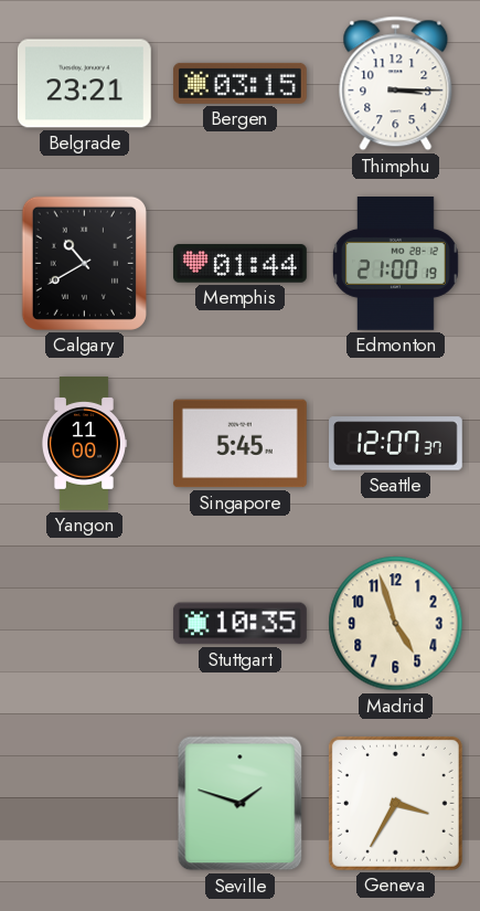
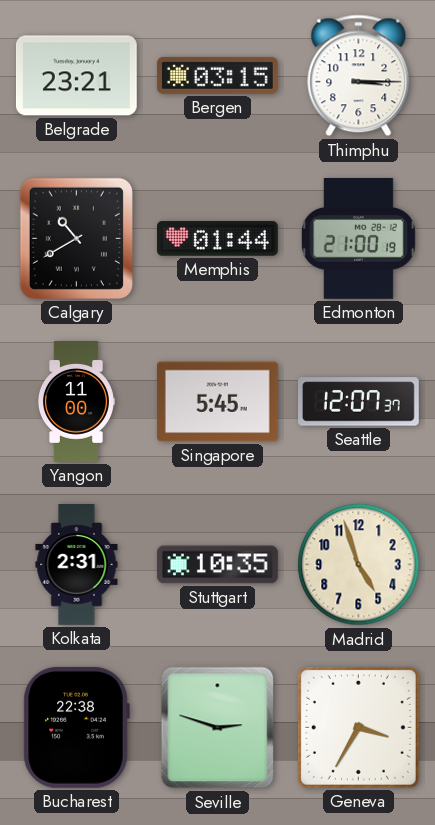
Kolkata: none -> 2:31
Bucharest: none -> 22:38
Seville: 1:48 -> 2:48
